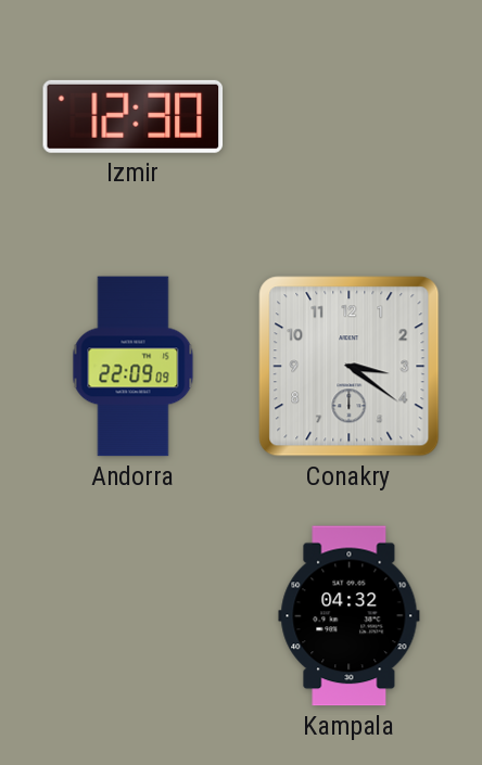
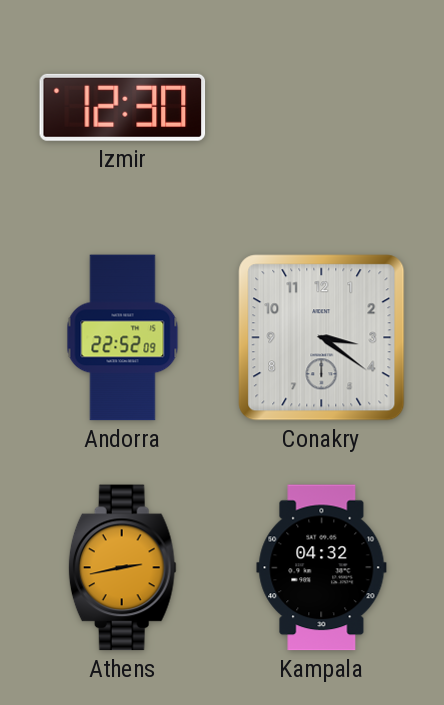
Andorra: 22:09 -> 22:52
Athens: none -> 2:43
